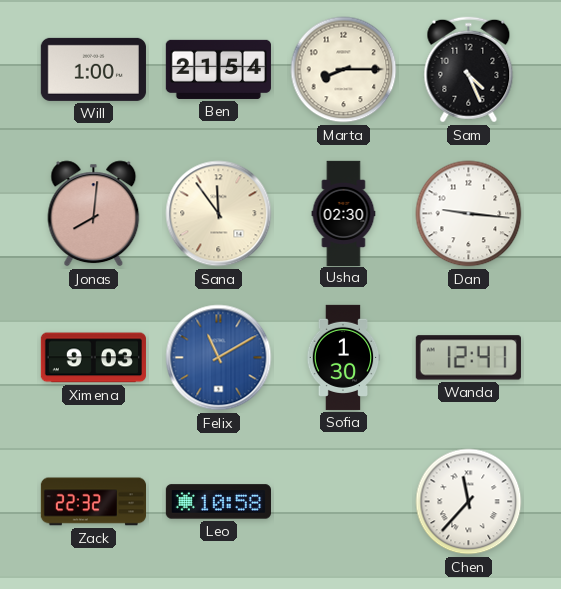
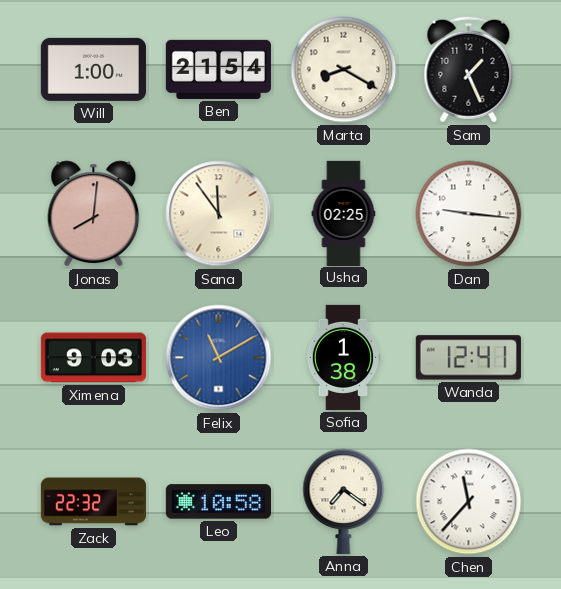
Marta: 8:15 -> 8:20
Sam: 4:26 -> 1:26
Usha: 02:30 -> 02:25
Sofia: 1:30 -> 1:38
Anna: none -> 7:21
